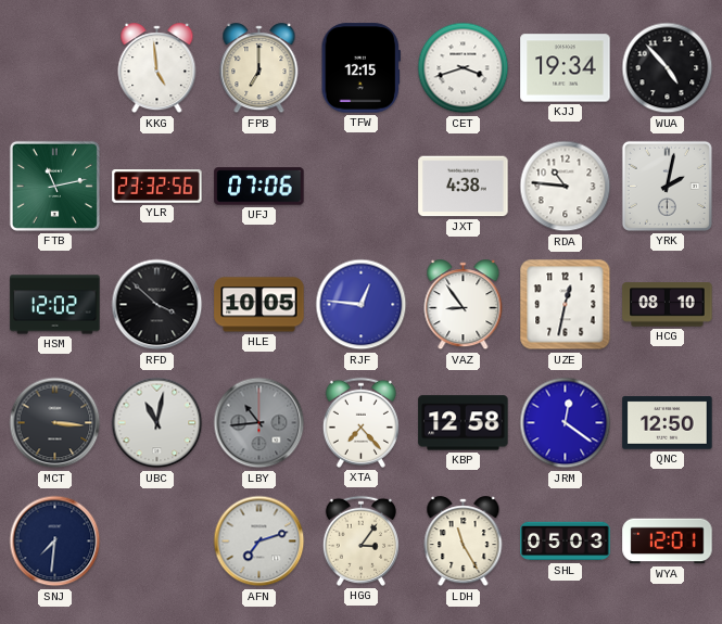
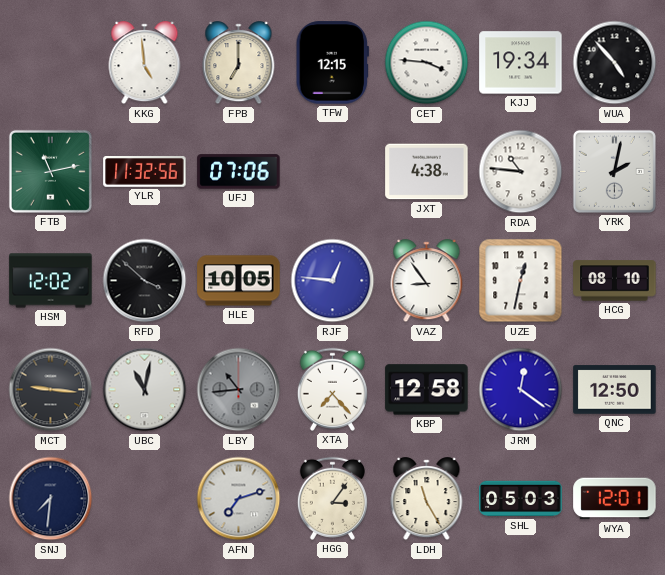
CET: 3:42 -> 3:46
YLR: 23:32 -> 11:32
MCT: 3:16 -> 9:16
